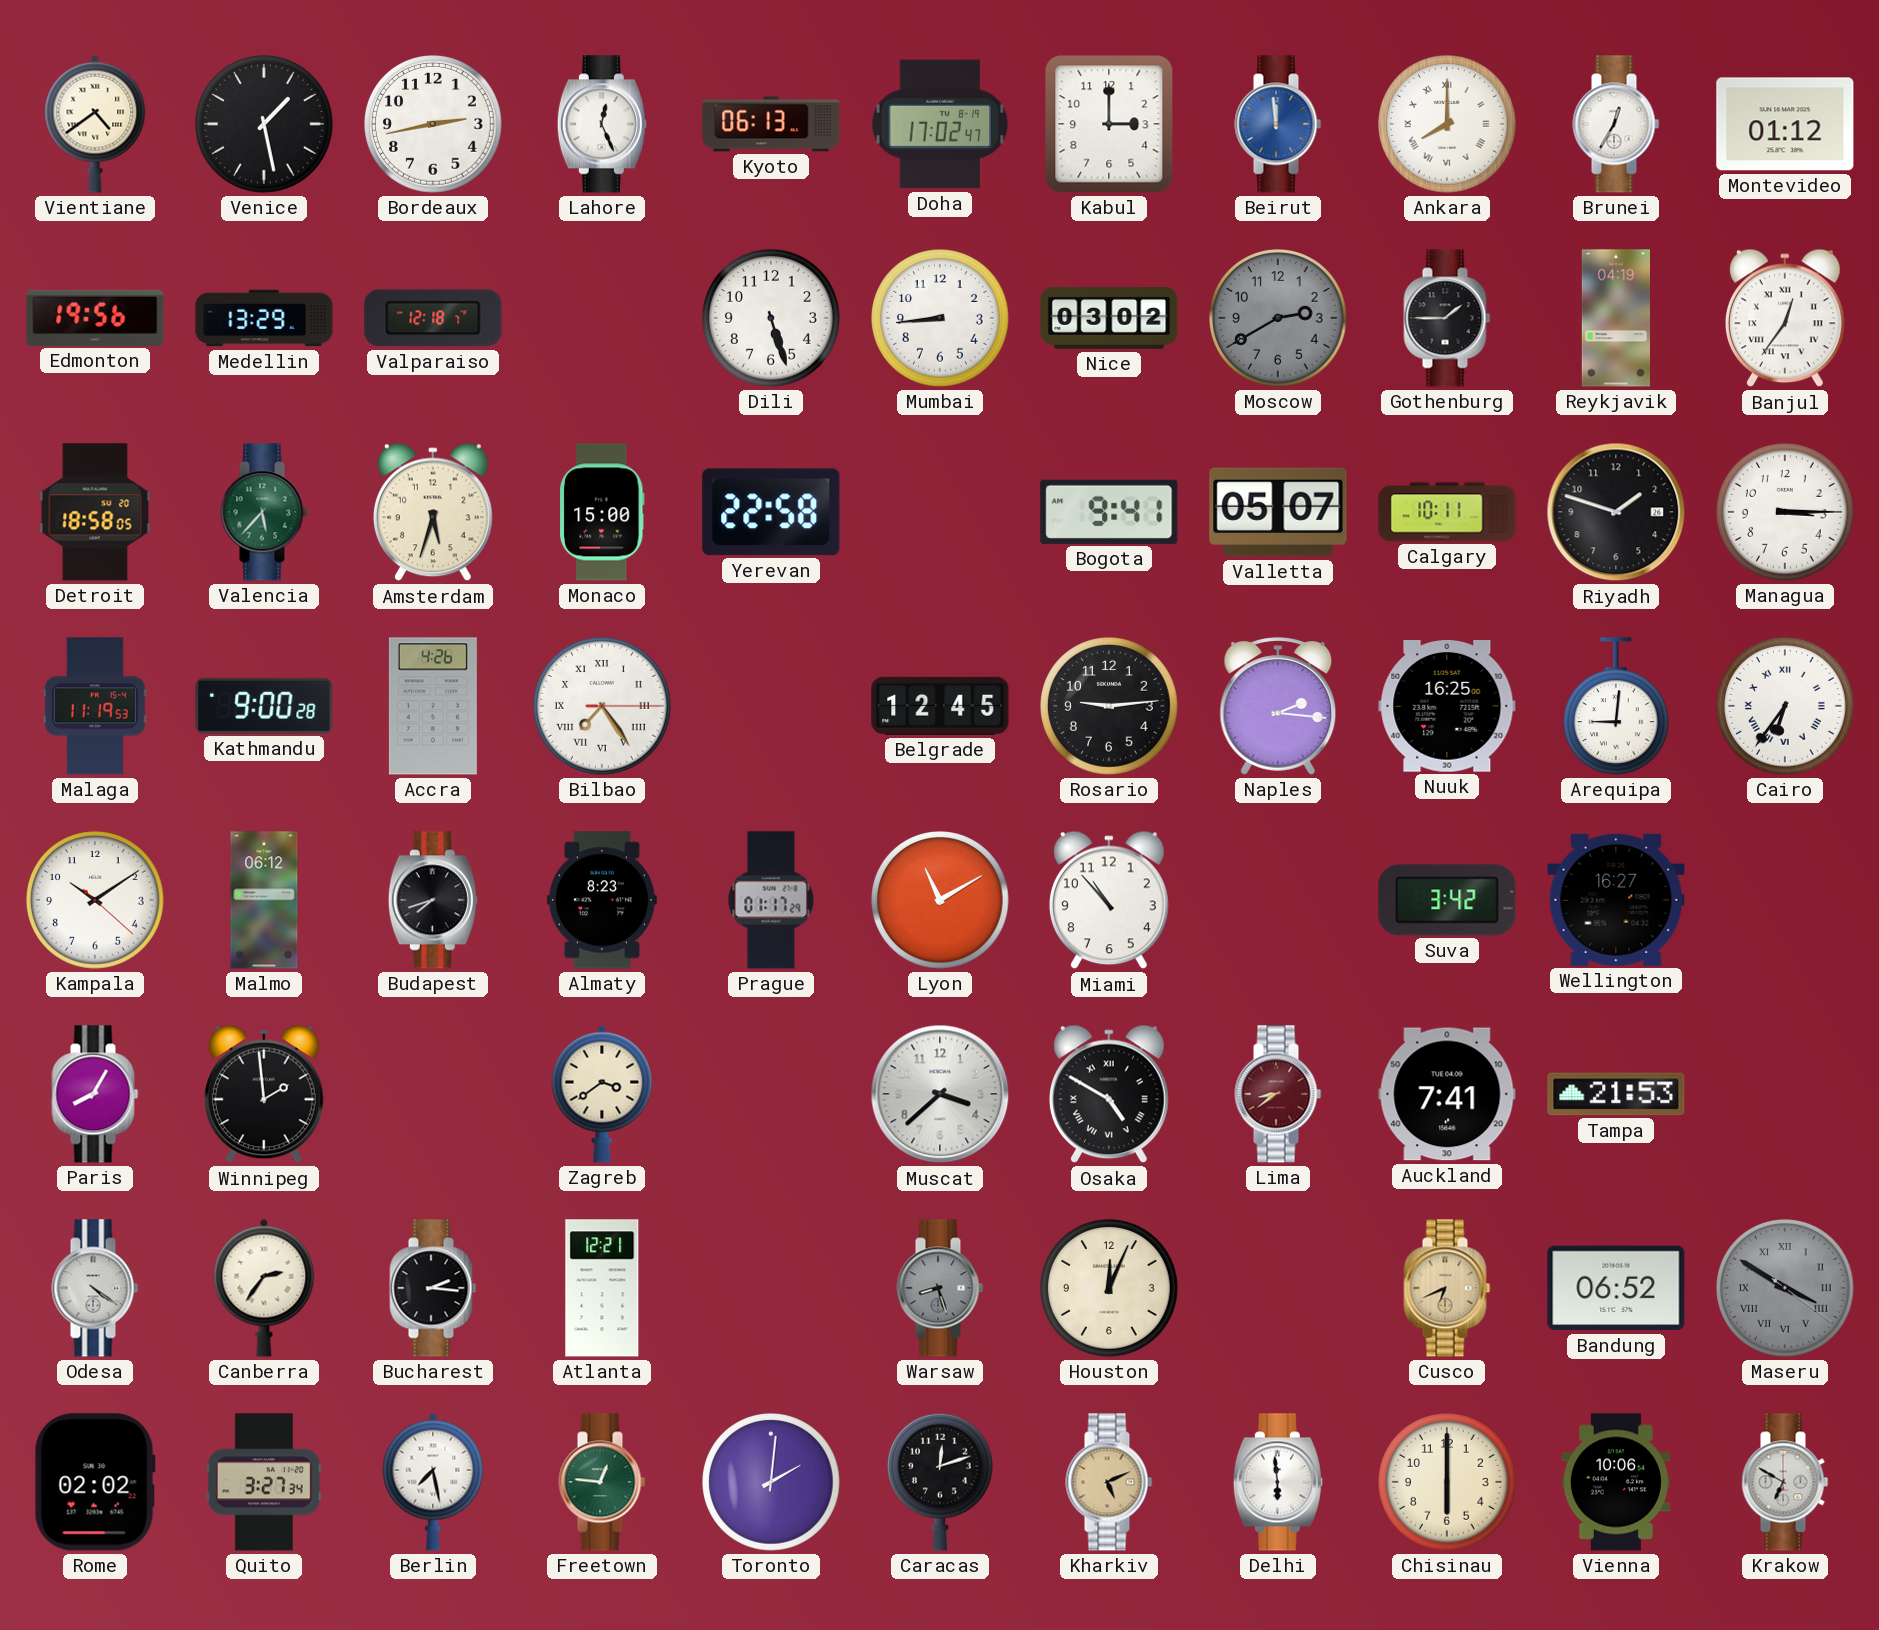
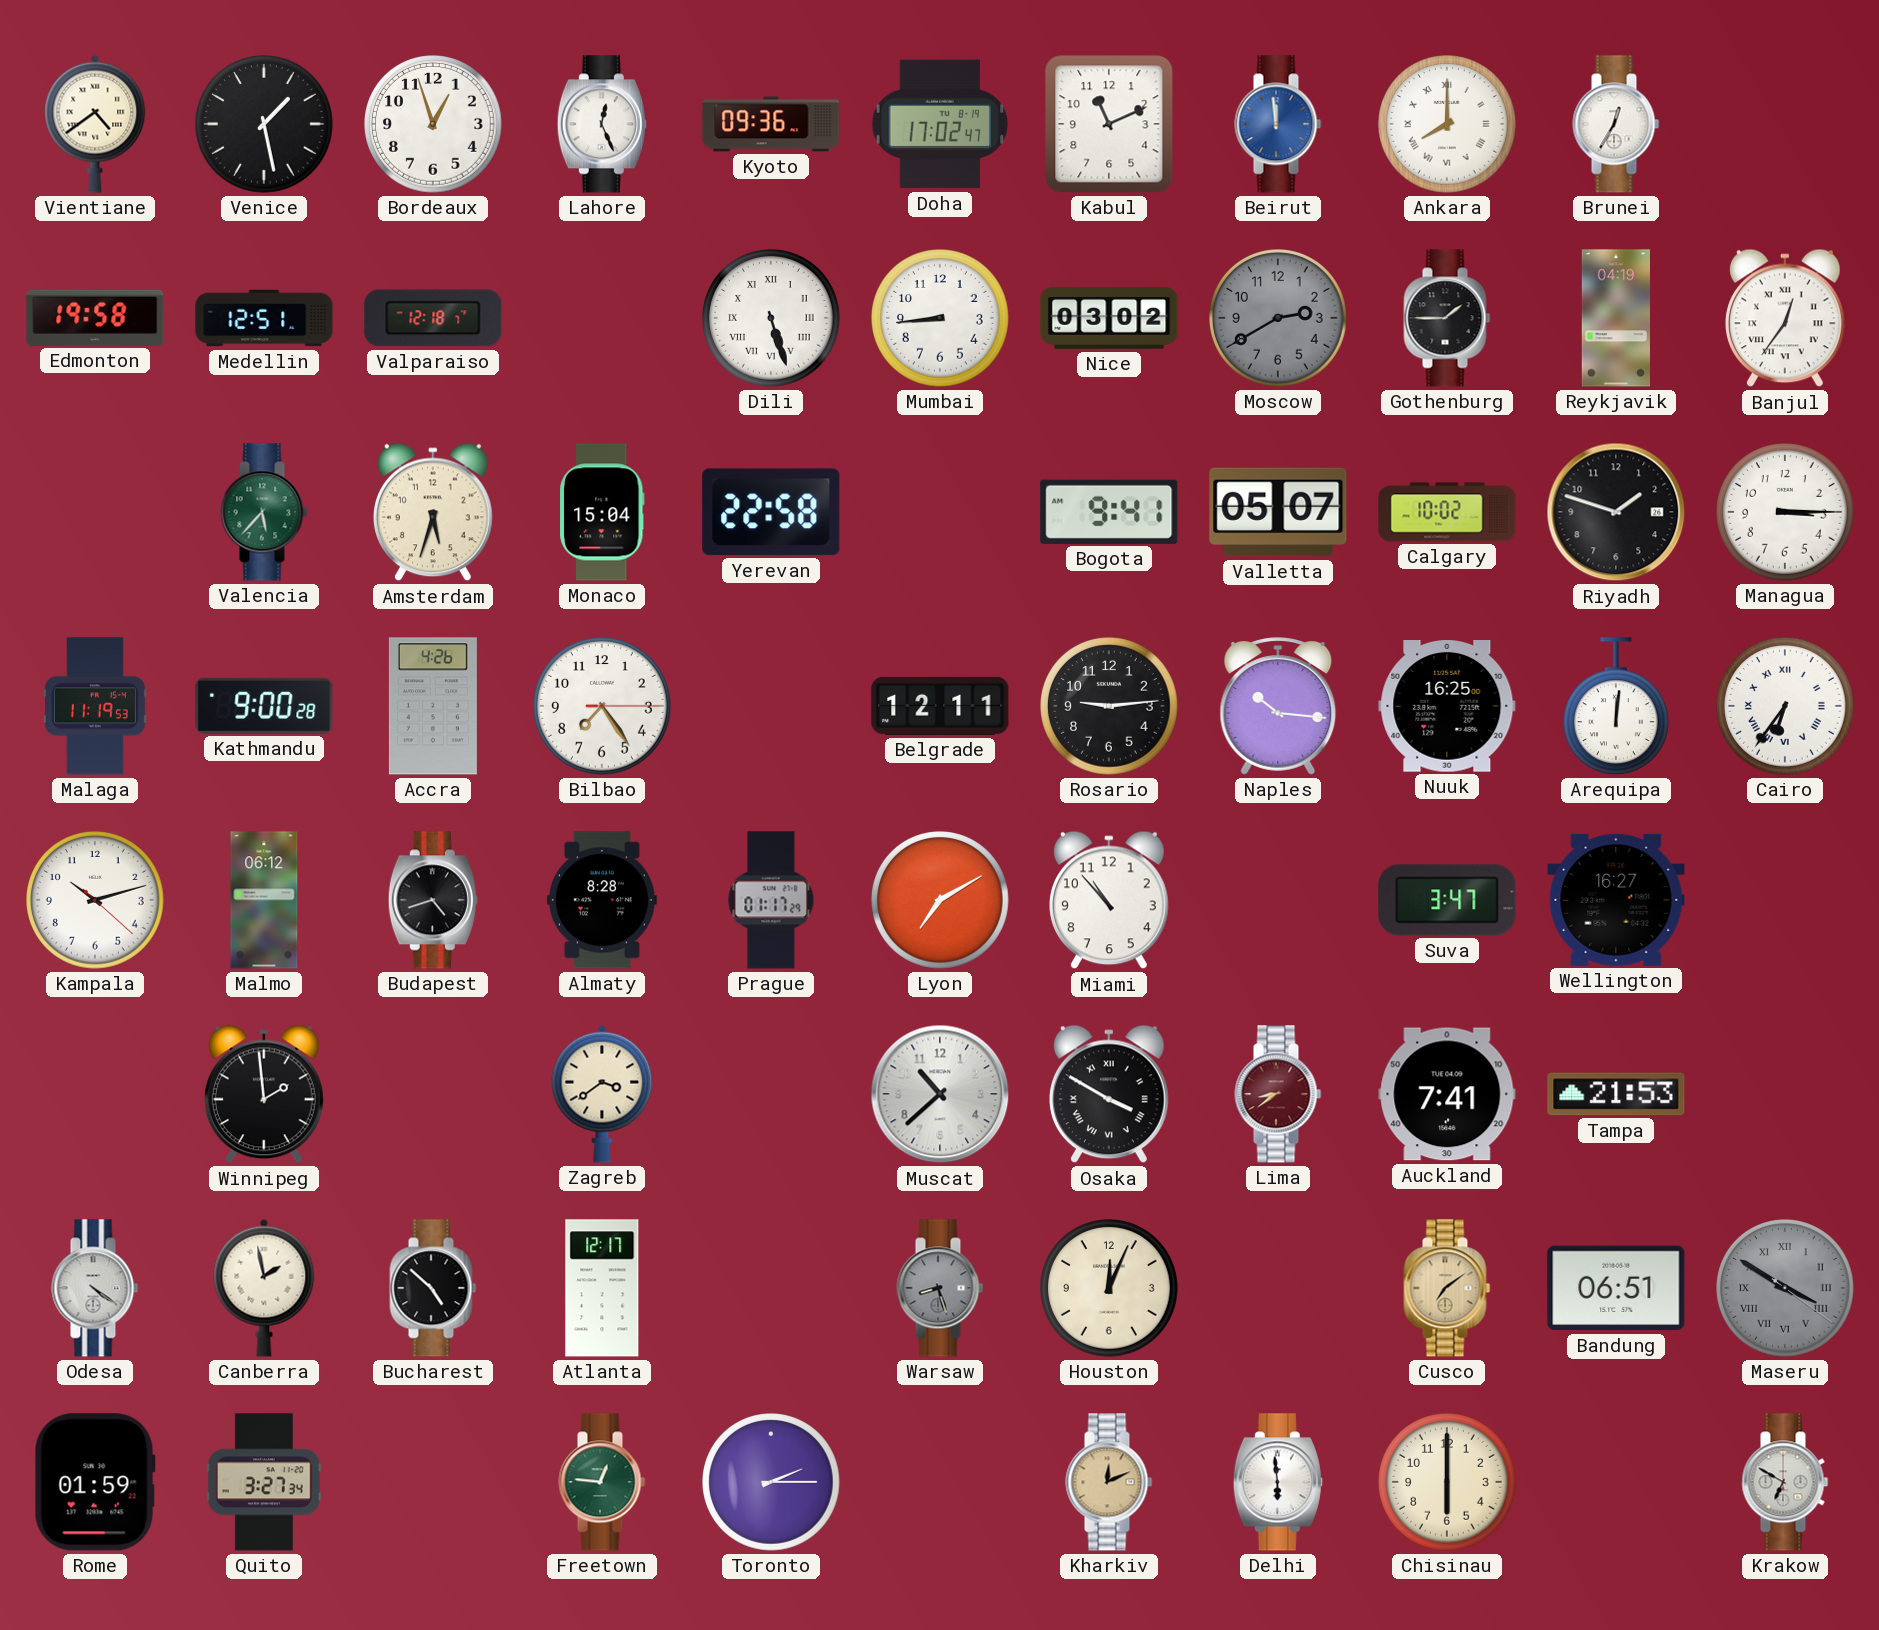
Bordeaux: 2:43 -> 12:57
Kyoto: 06:13 -> 09:36
Kabul: 3:00 -> 11:11
Montevideo: 01:12 -> none
Edmonton: 19:56 -> 19:58
Medellin: 13:29 -> 12:51
Dili numerals: Arabic -> Roman
Detroit: 18:58 -> none
Monaco: 15:00 -> 15:04
Calgary: 10:11 -> 10:02
Bilbao numerals: Roman -> Arabic
Belgrade: 12:45 -> 12:11
Naples: 2:16 -> 10:16
Arequipa: 9:01 -> 12:01
Kampala: 10:09 -> 10:12
Budapest: 7:42 -> 4:42
Almaty: 8:23 -> 8:28
Lyon: 11:10 -> 7:10
Suva: 3:42 -> 3:47
Paris: 8:05 -> none
Muscat: 3:38 -> 10:38
Osaka: 4:50 -> 3:50
Canberra: 2:36 -> 1:58
Bucharest: 2:16 -> 4:52
Atlanta: 12:21 -> 12:17
Cusco: 6:41 -> 7:09
Bandung: 06:52 -> 06:51
Rome: 02:02 -> 01:59
Berlin: 7:28 -> none
Toronto: 2:01 -> 2:15
Caracas: 12:12 -> none
Kharkiv: 5:11 -> 12:11
Vienna: 10:06 -> none
